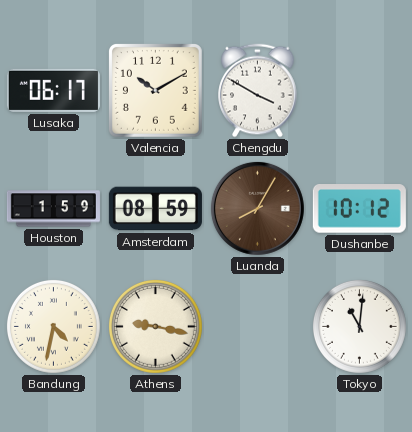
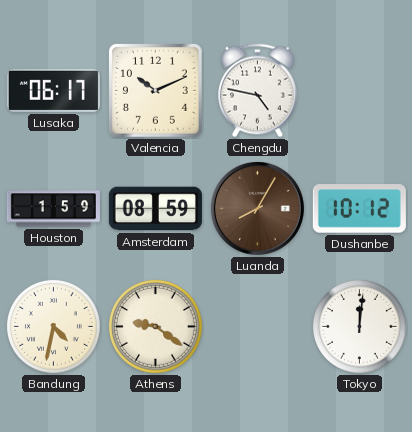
Valencia: 10:10 -> 10:11
Chengdu: 3:50 -> 4:47
Athens: 9:17 -> 9:21
Tokyo: 11:01 -> 12:01
